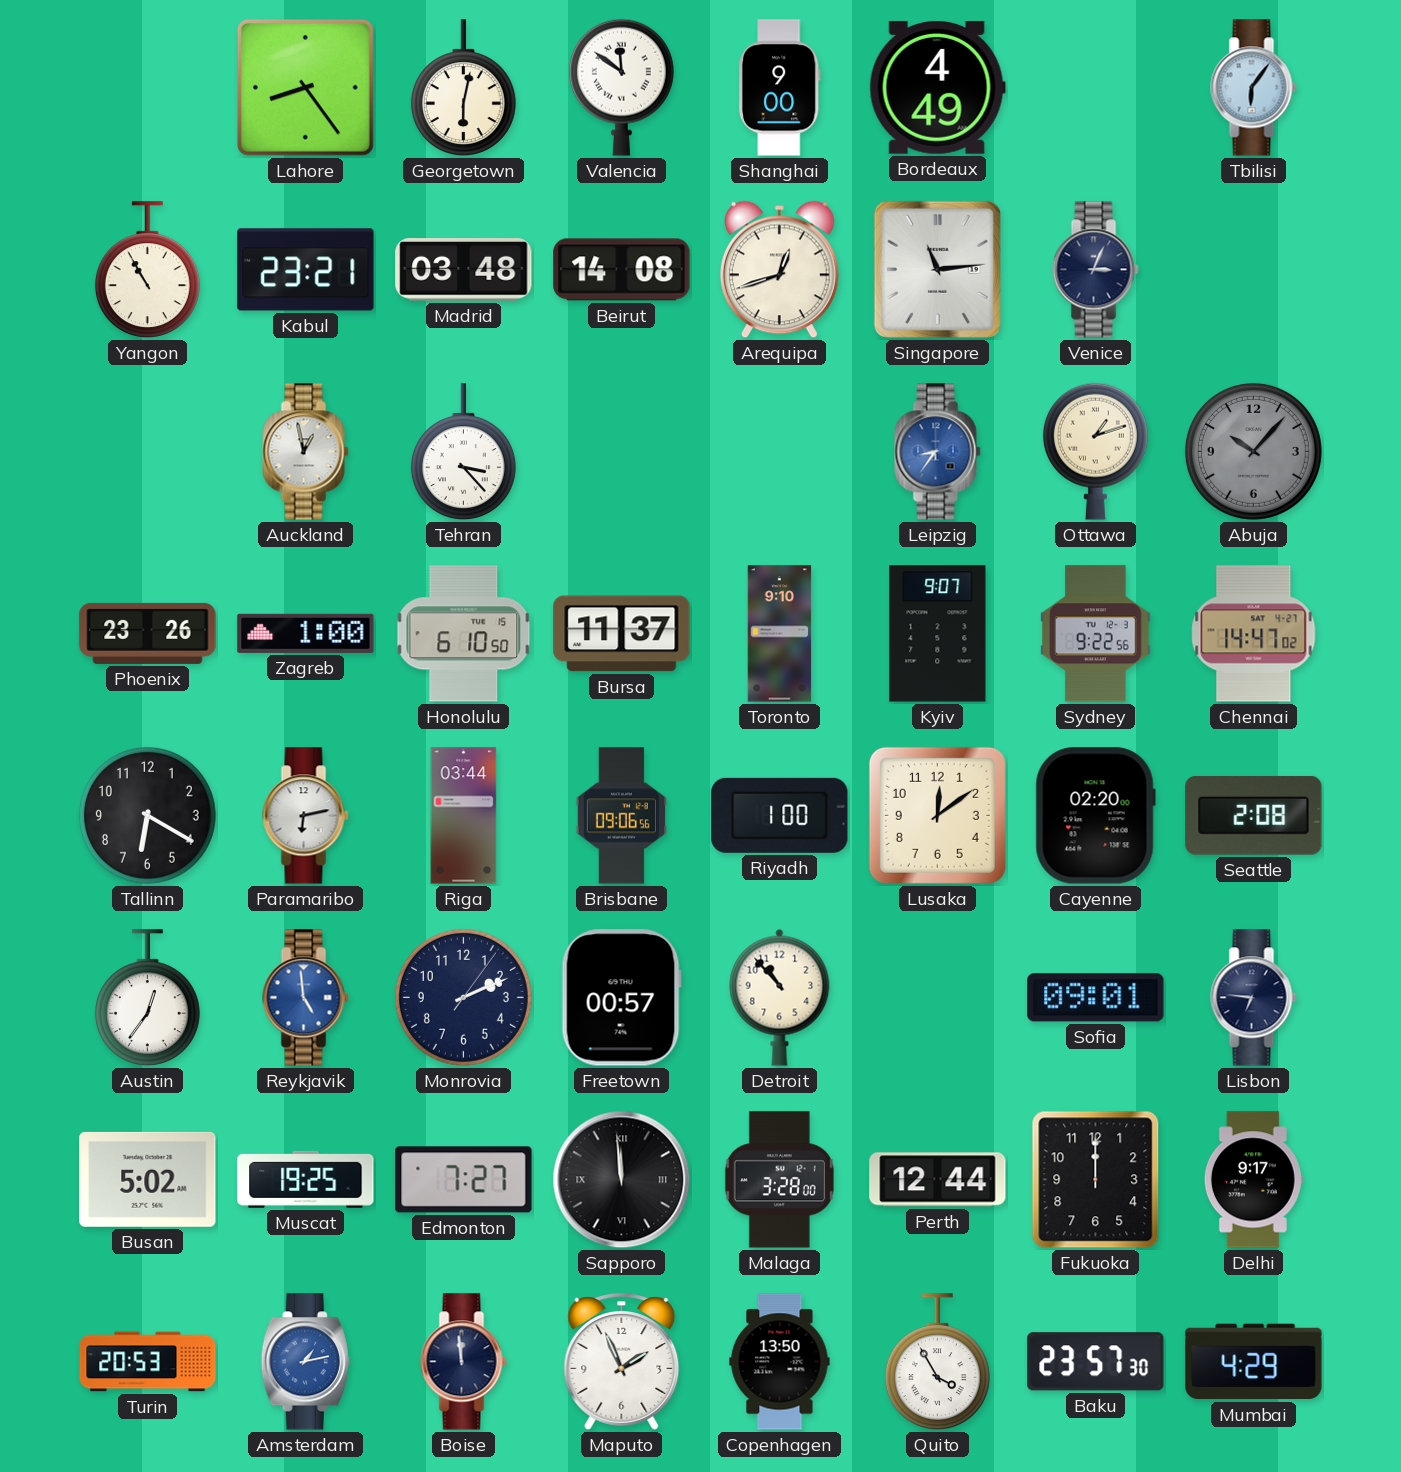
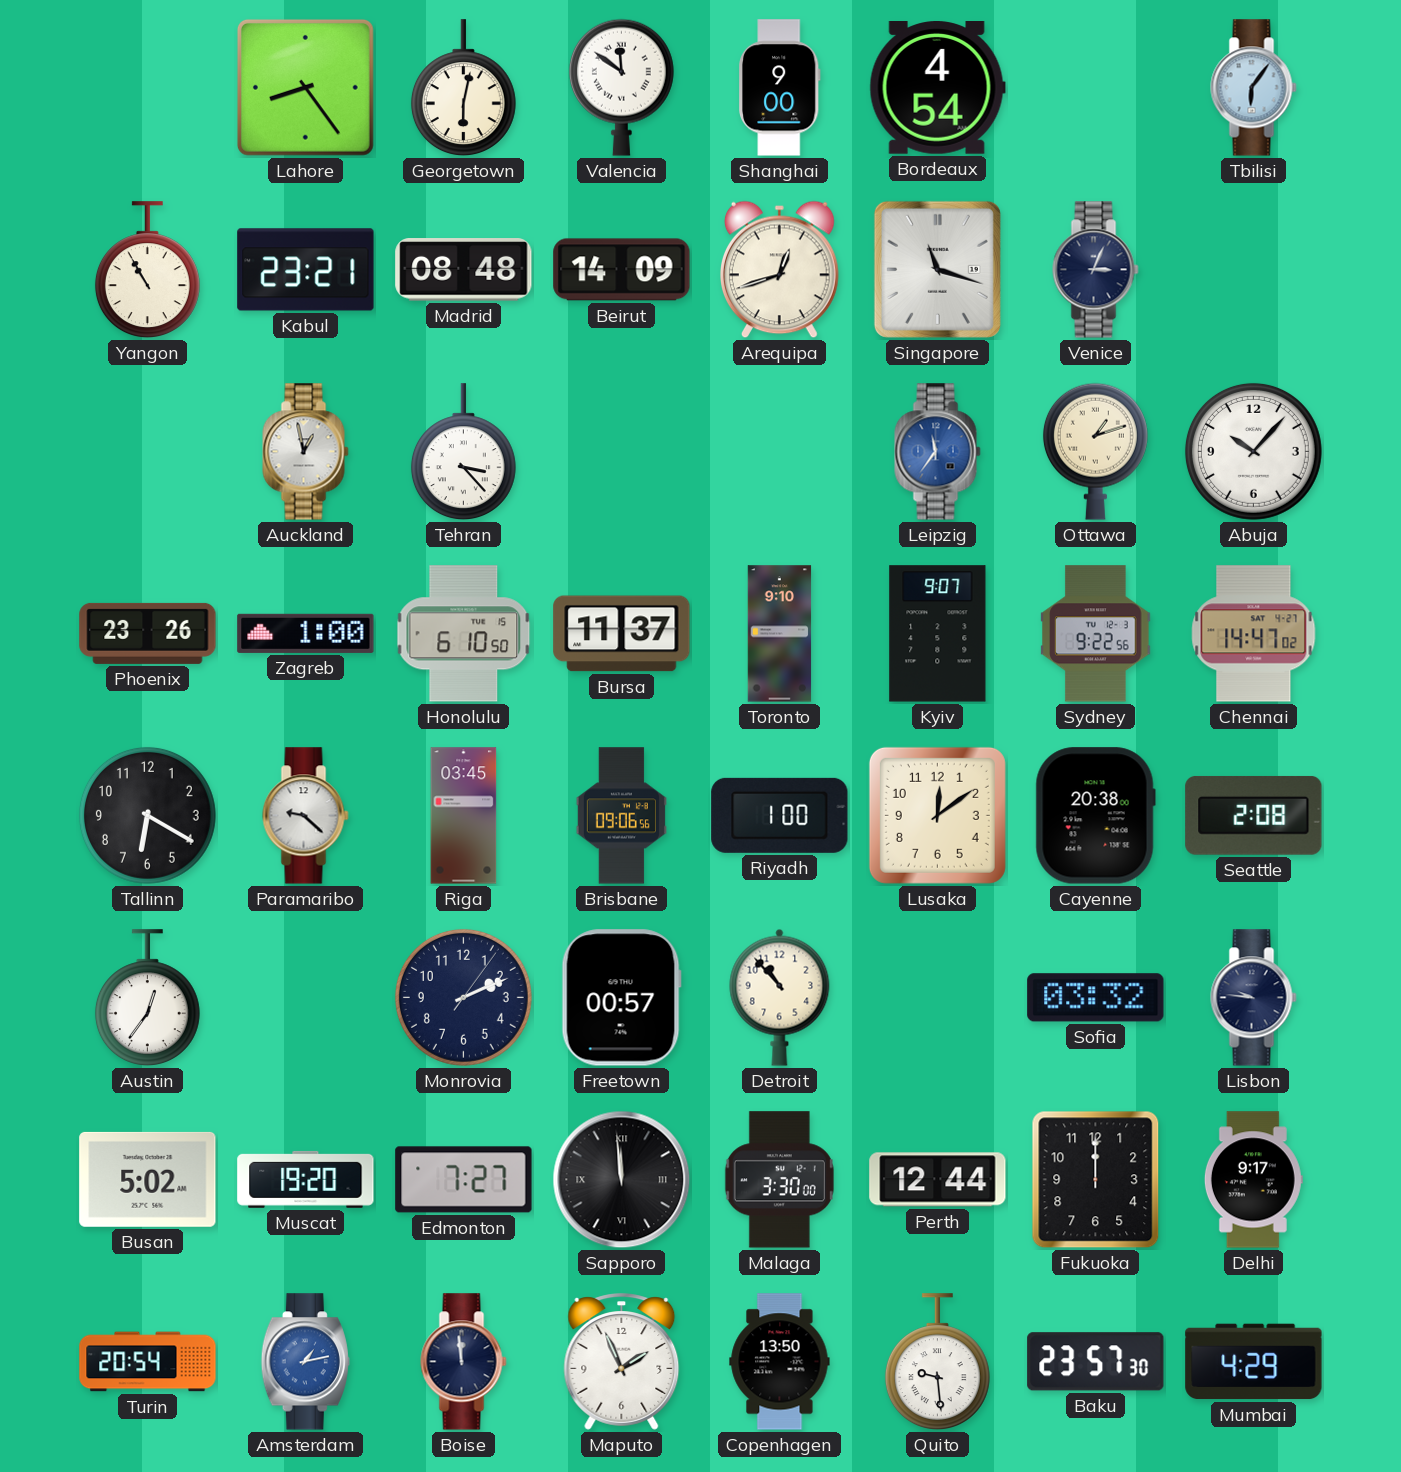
Bordeaux: 4:49 -> 4:54
Madrid: 03:48 -> 08:48
Beirut: 14:08 -> 14:09
Singapore: 11:14 -> 11:18
Leipzig: 8:36 -> 11:36
Abuja dial: grey -> white
Paramaribo: 6:13 -> 9:22
Riga: 03:44 -> 03:45
Cayenne: 02:20 -> 20:38
Reykjavik: 4:59 -> none
Sofia: 09:01 -> 03:32
Lisbon: 6:46 -> 9:46
Muscat: 19:25 -> 19:20
Malaga: 3:28 -> 3:30
Turin: 20:53 -> 20:54
Quito: 3:55 -> 9:29
